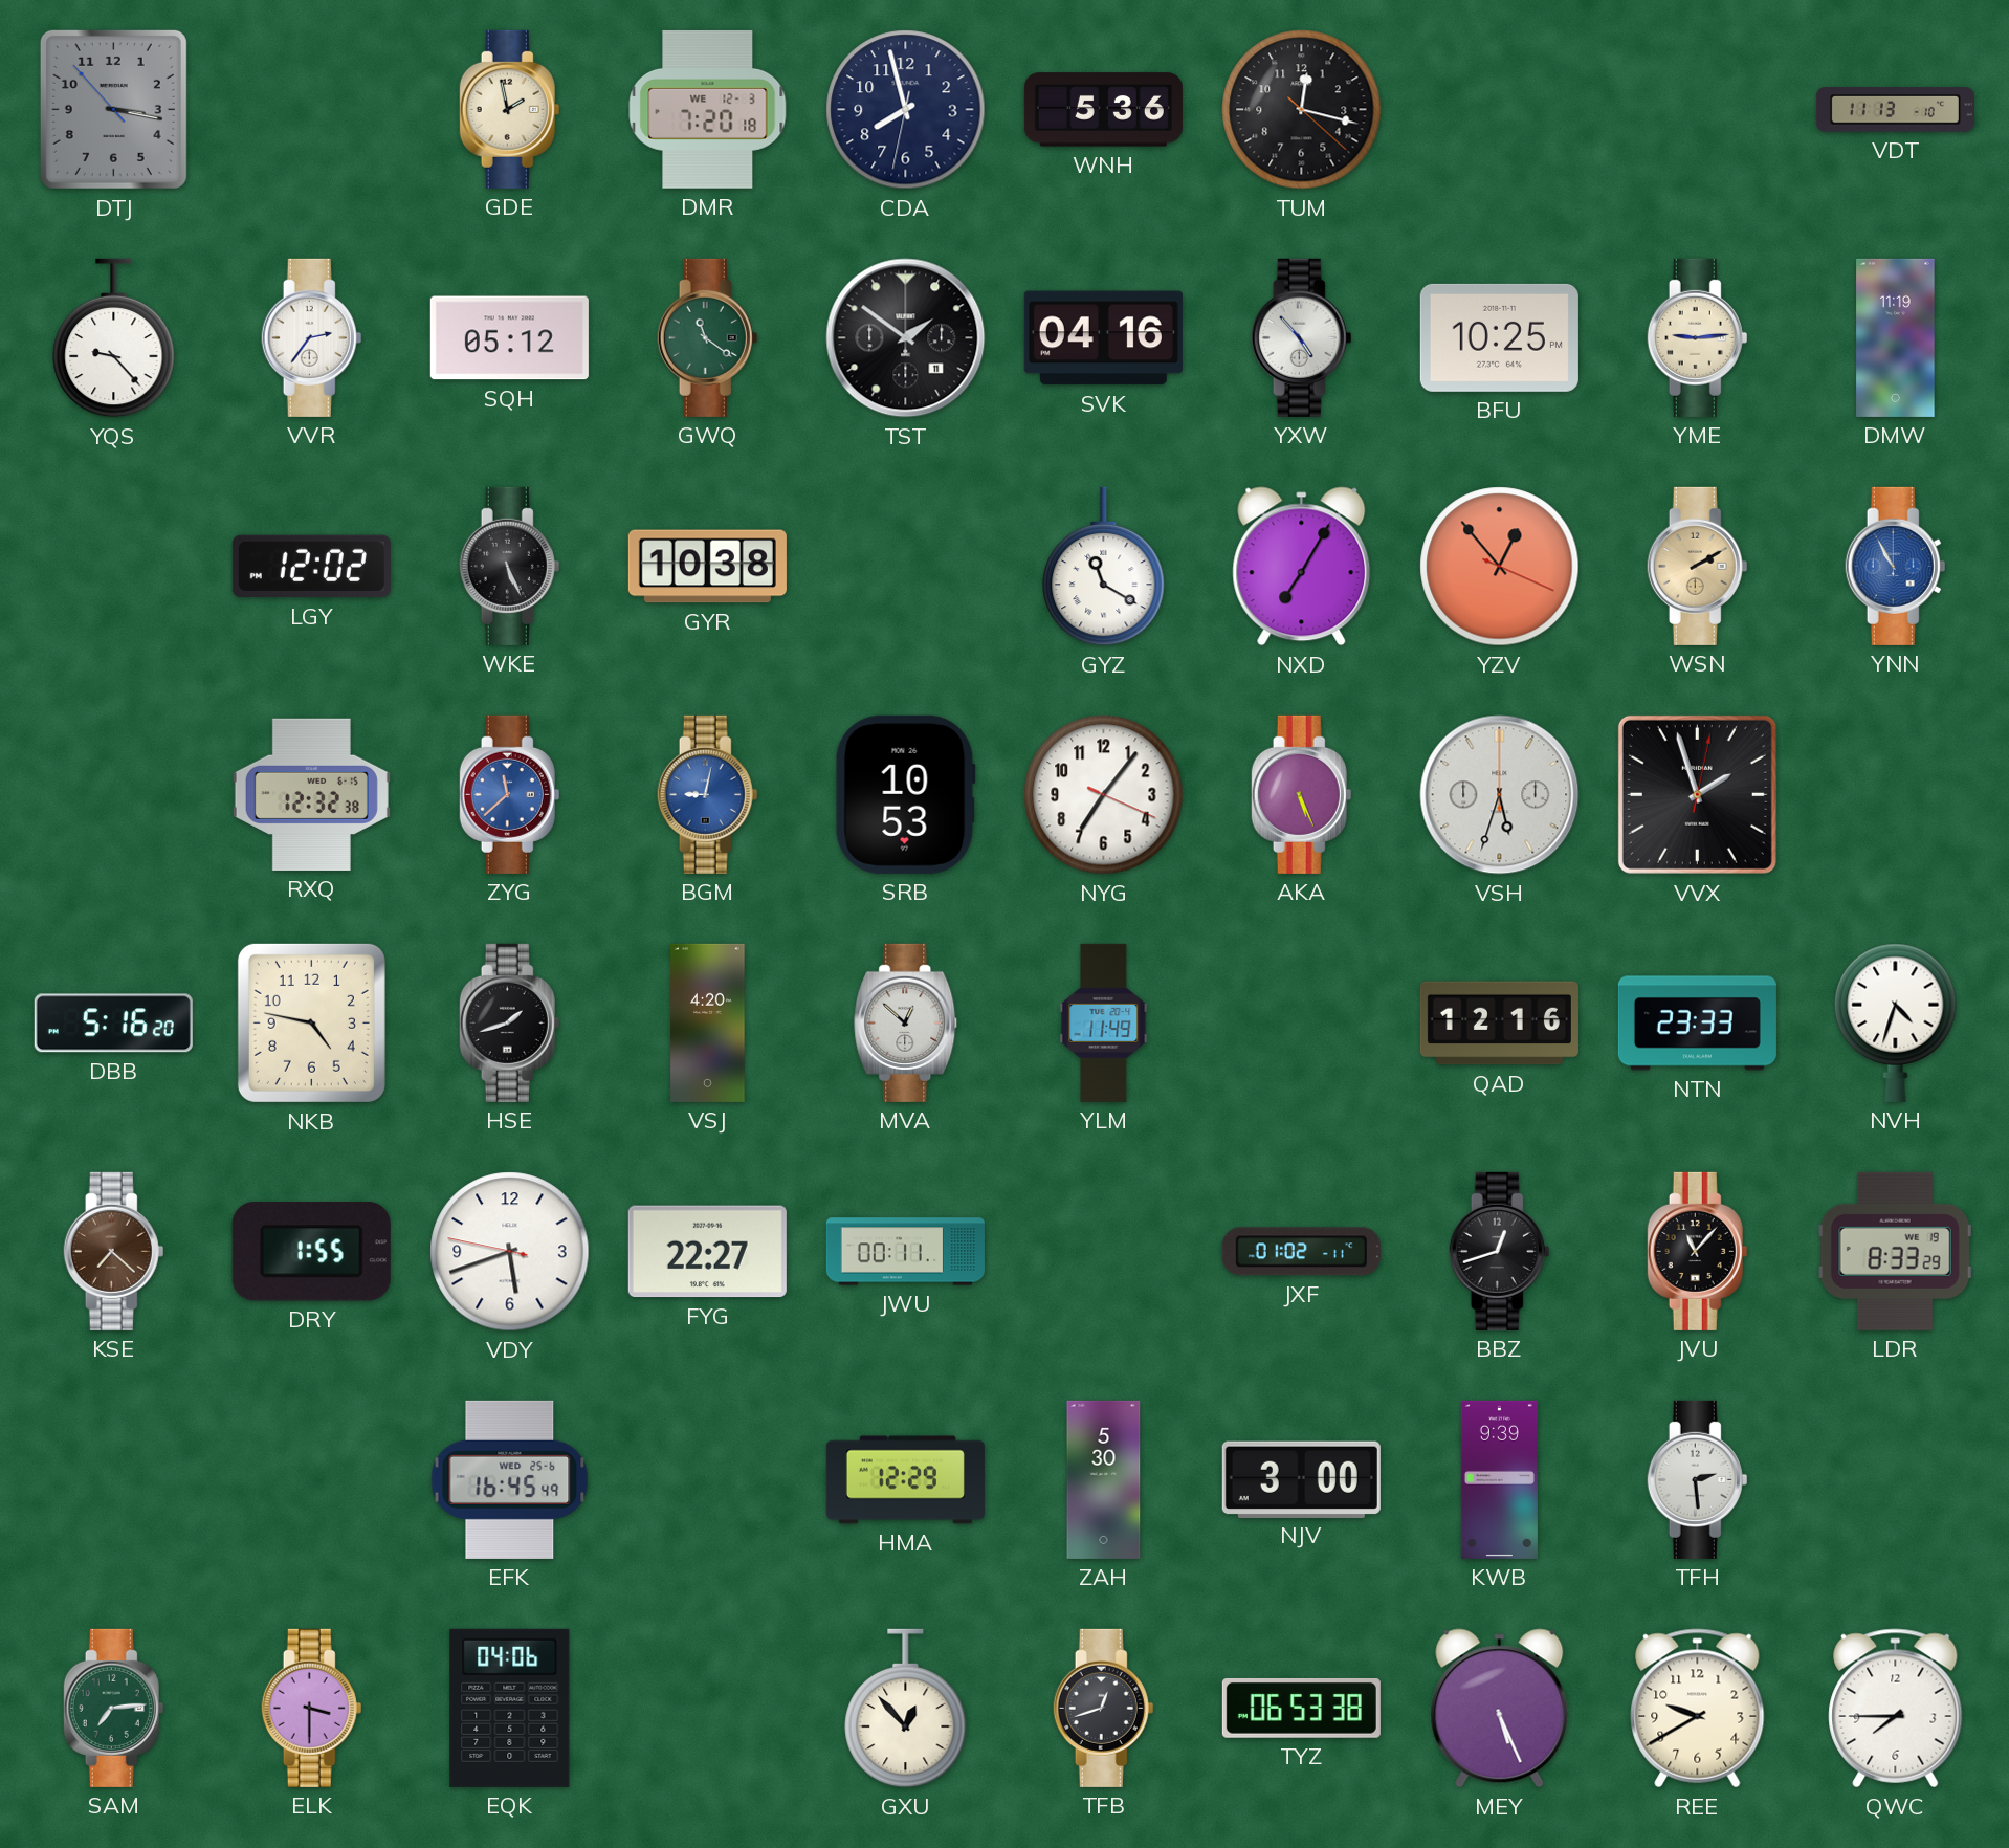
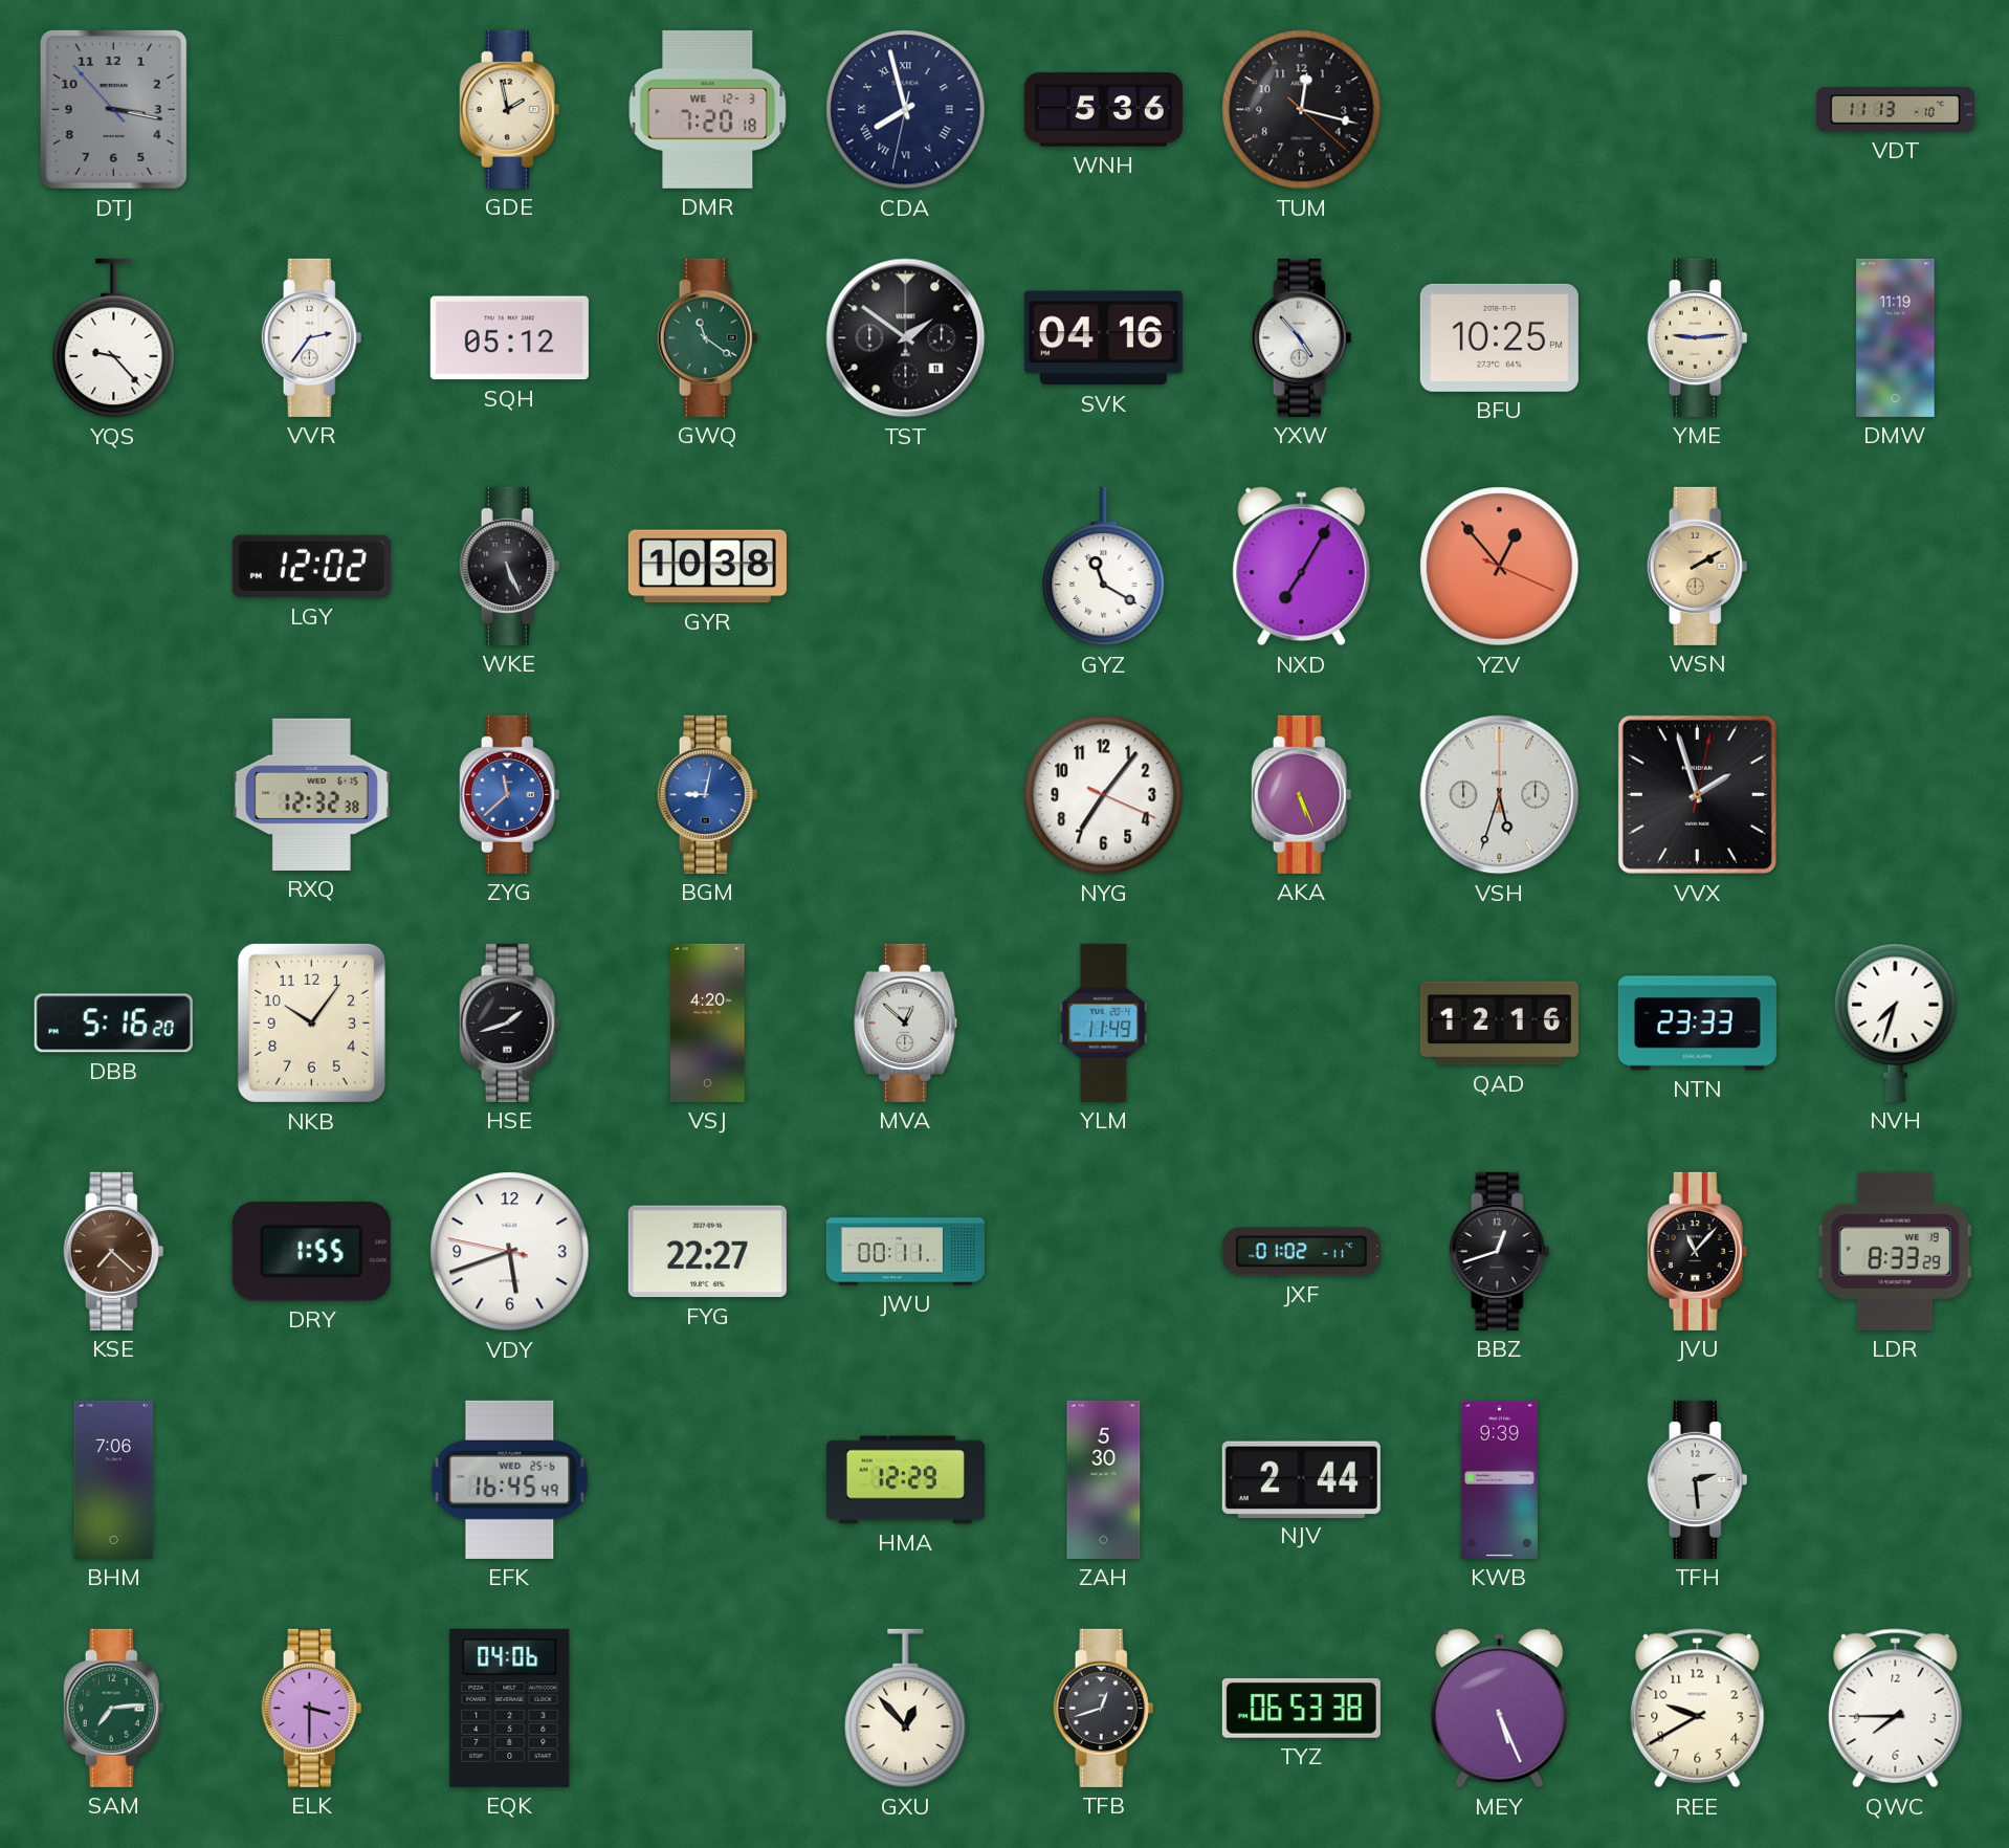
CDA numerals: Arabic -> Roman
YNN: 10:55 -> none
SRB: 10:53 -> none
NKB: 4:47 -> 10:06
NVH: 4:33 -> 7:33
BHM: none -> 7:06
NJV: 3:00 -> 2:44
